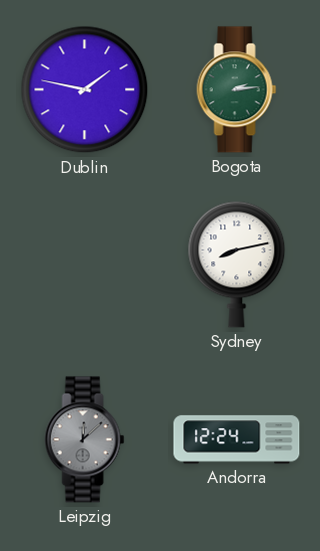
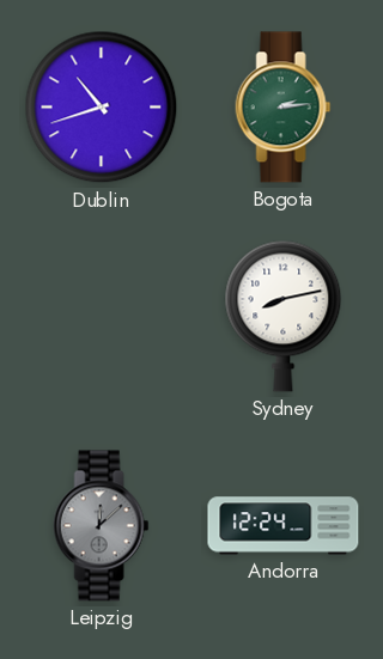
Dublin: 1:47 -> 10:42
